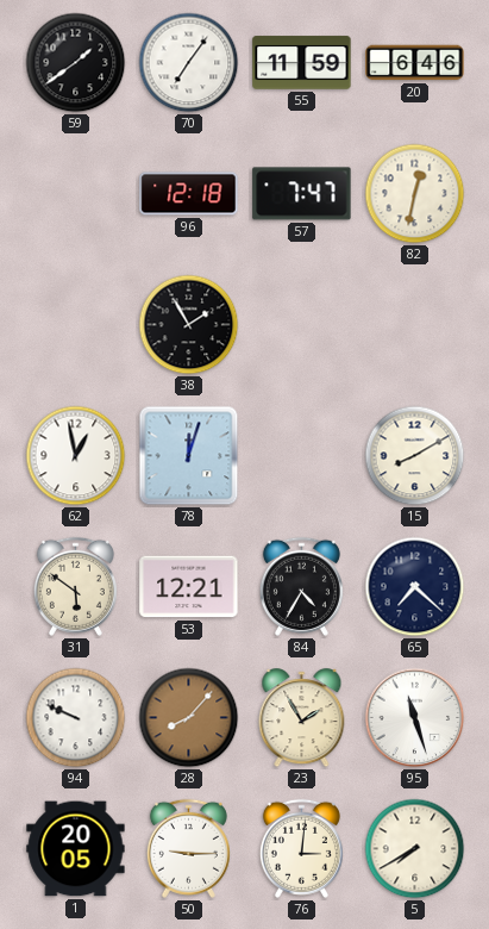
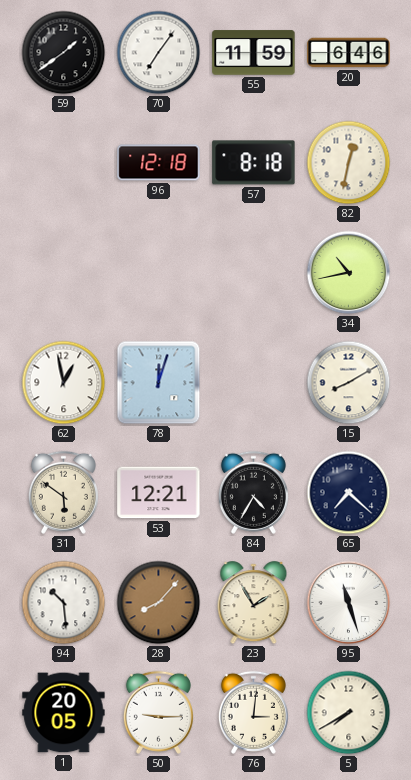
57: 7:47 -> 8:18
38: 1:55 -> none
34: none -> 10:43
94: 9:49 -> 10:29
